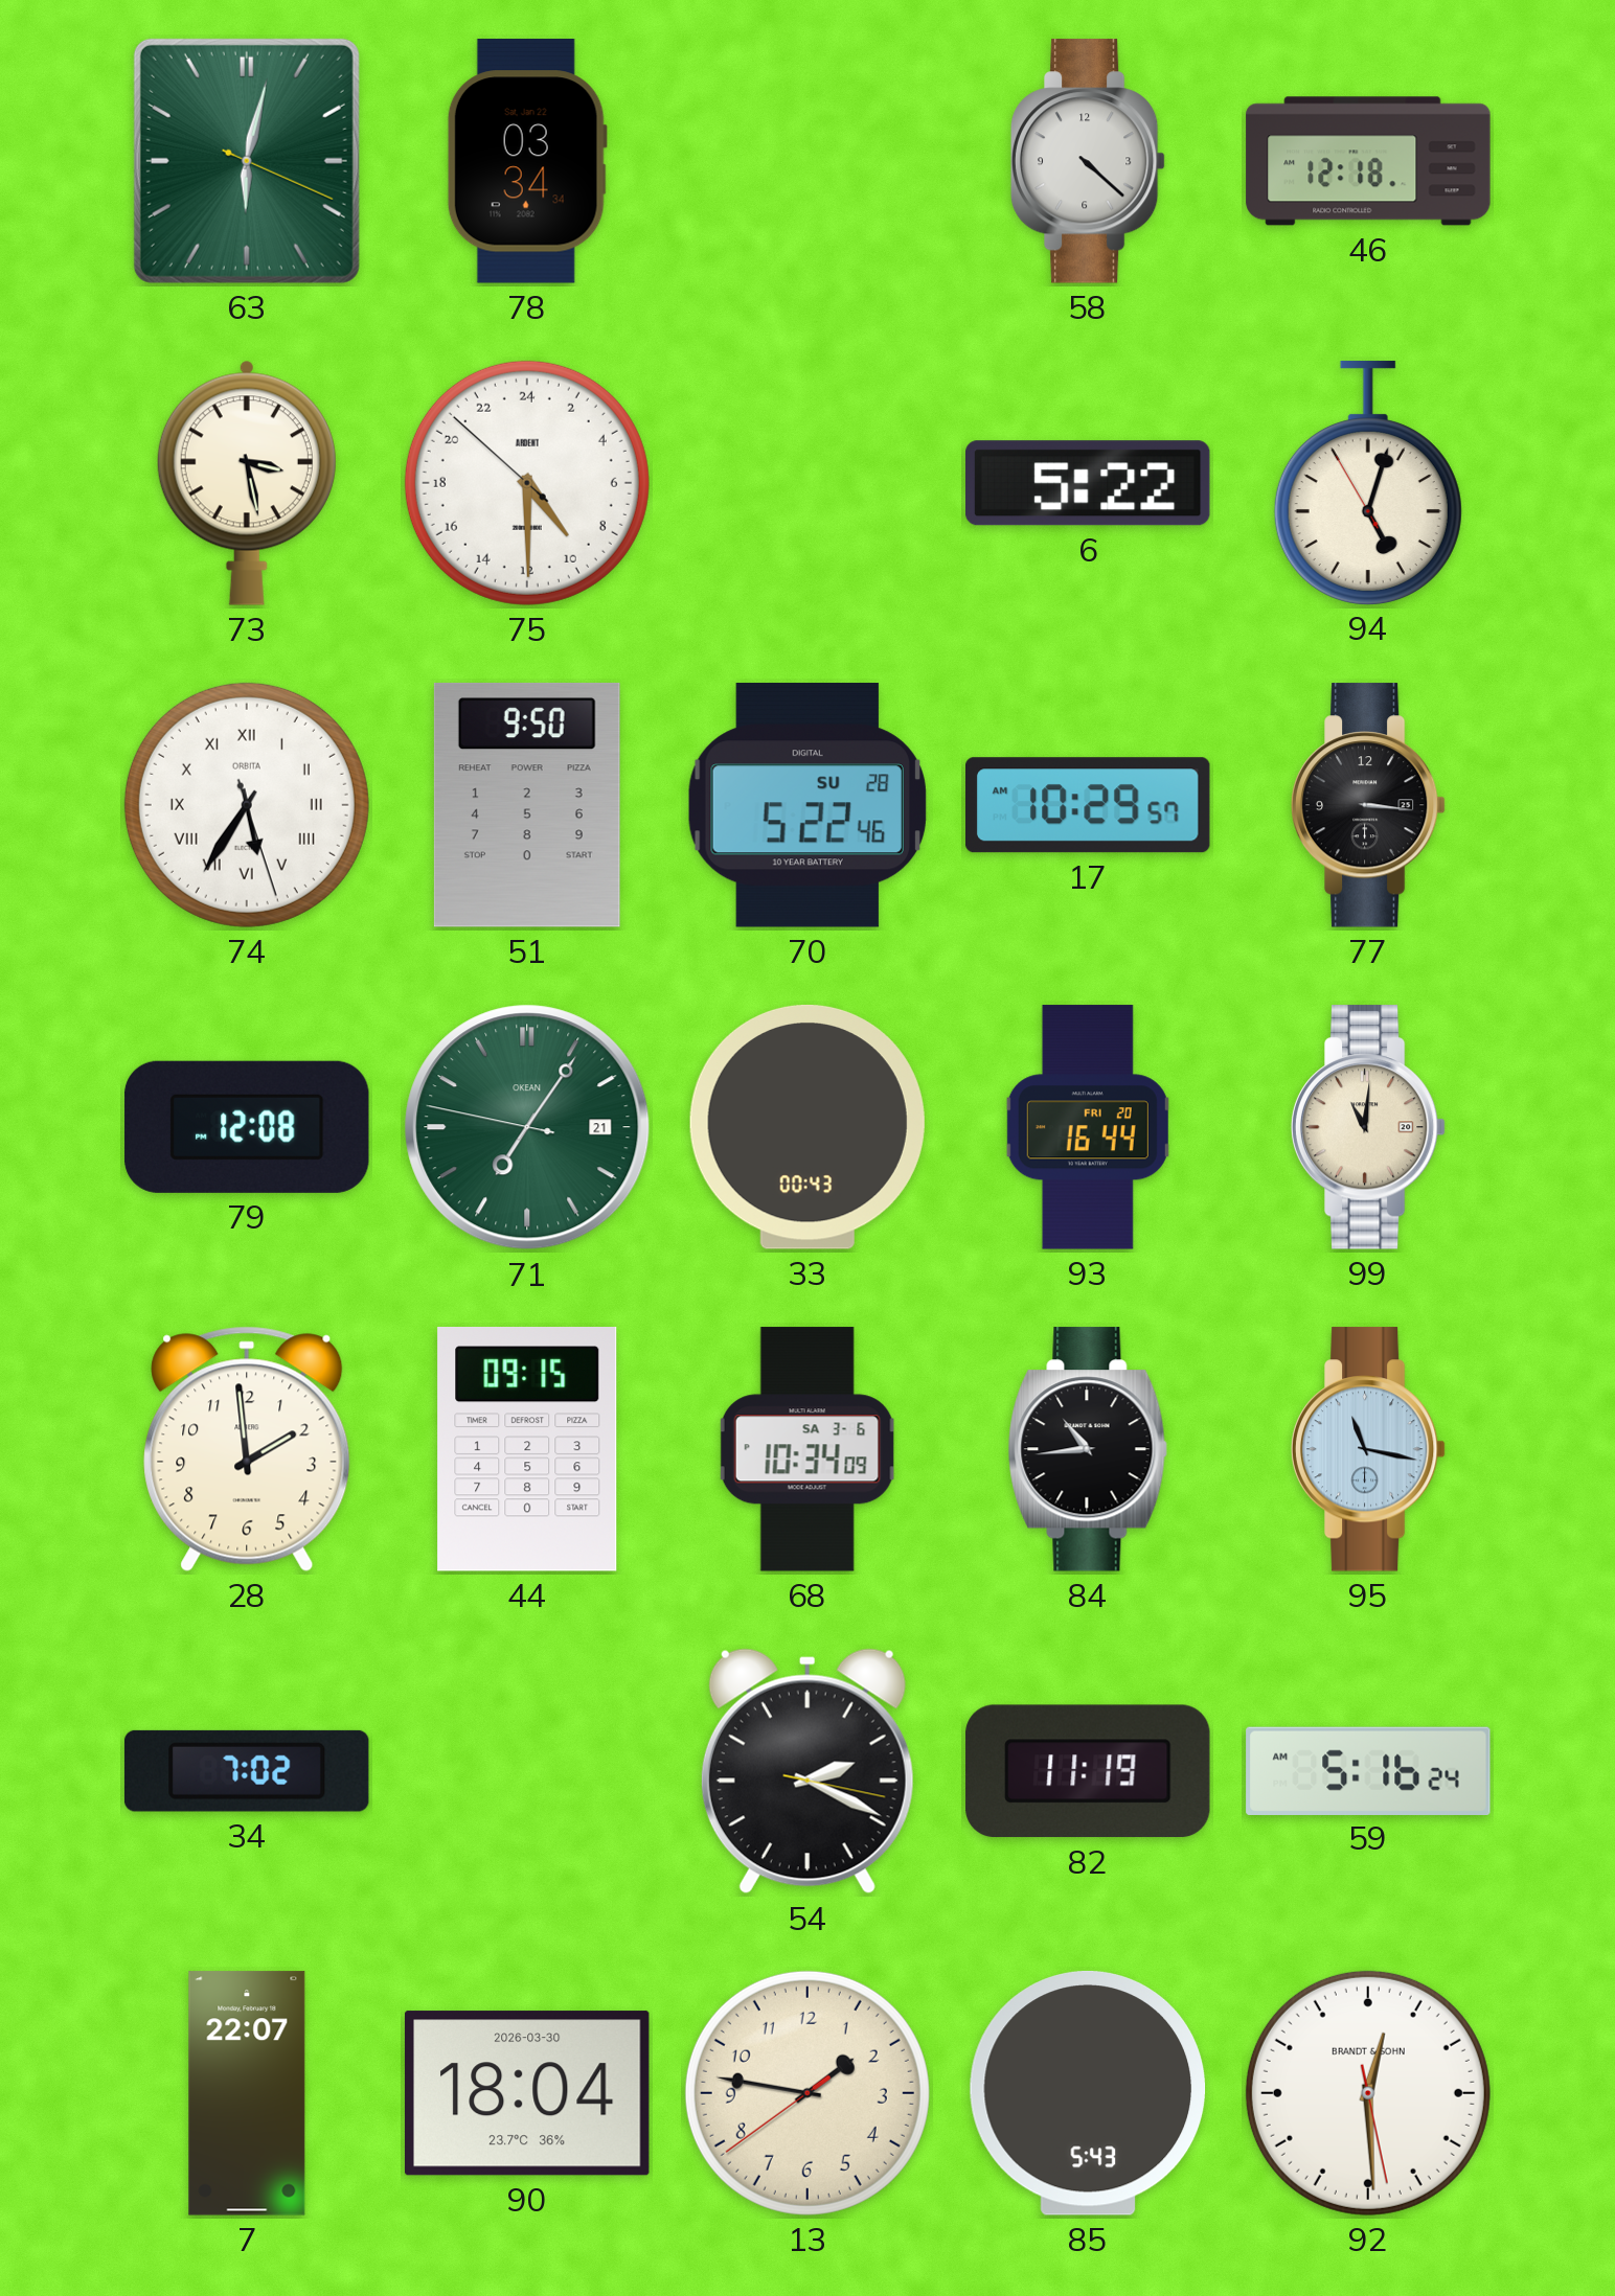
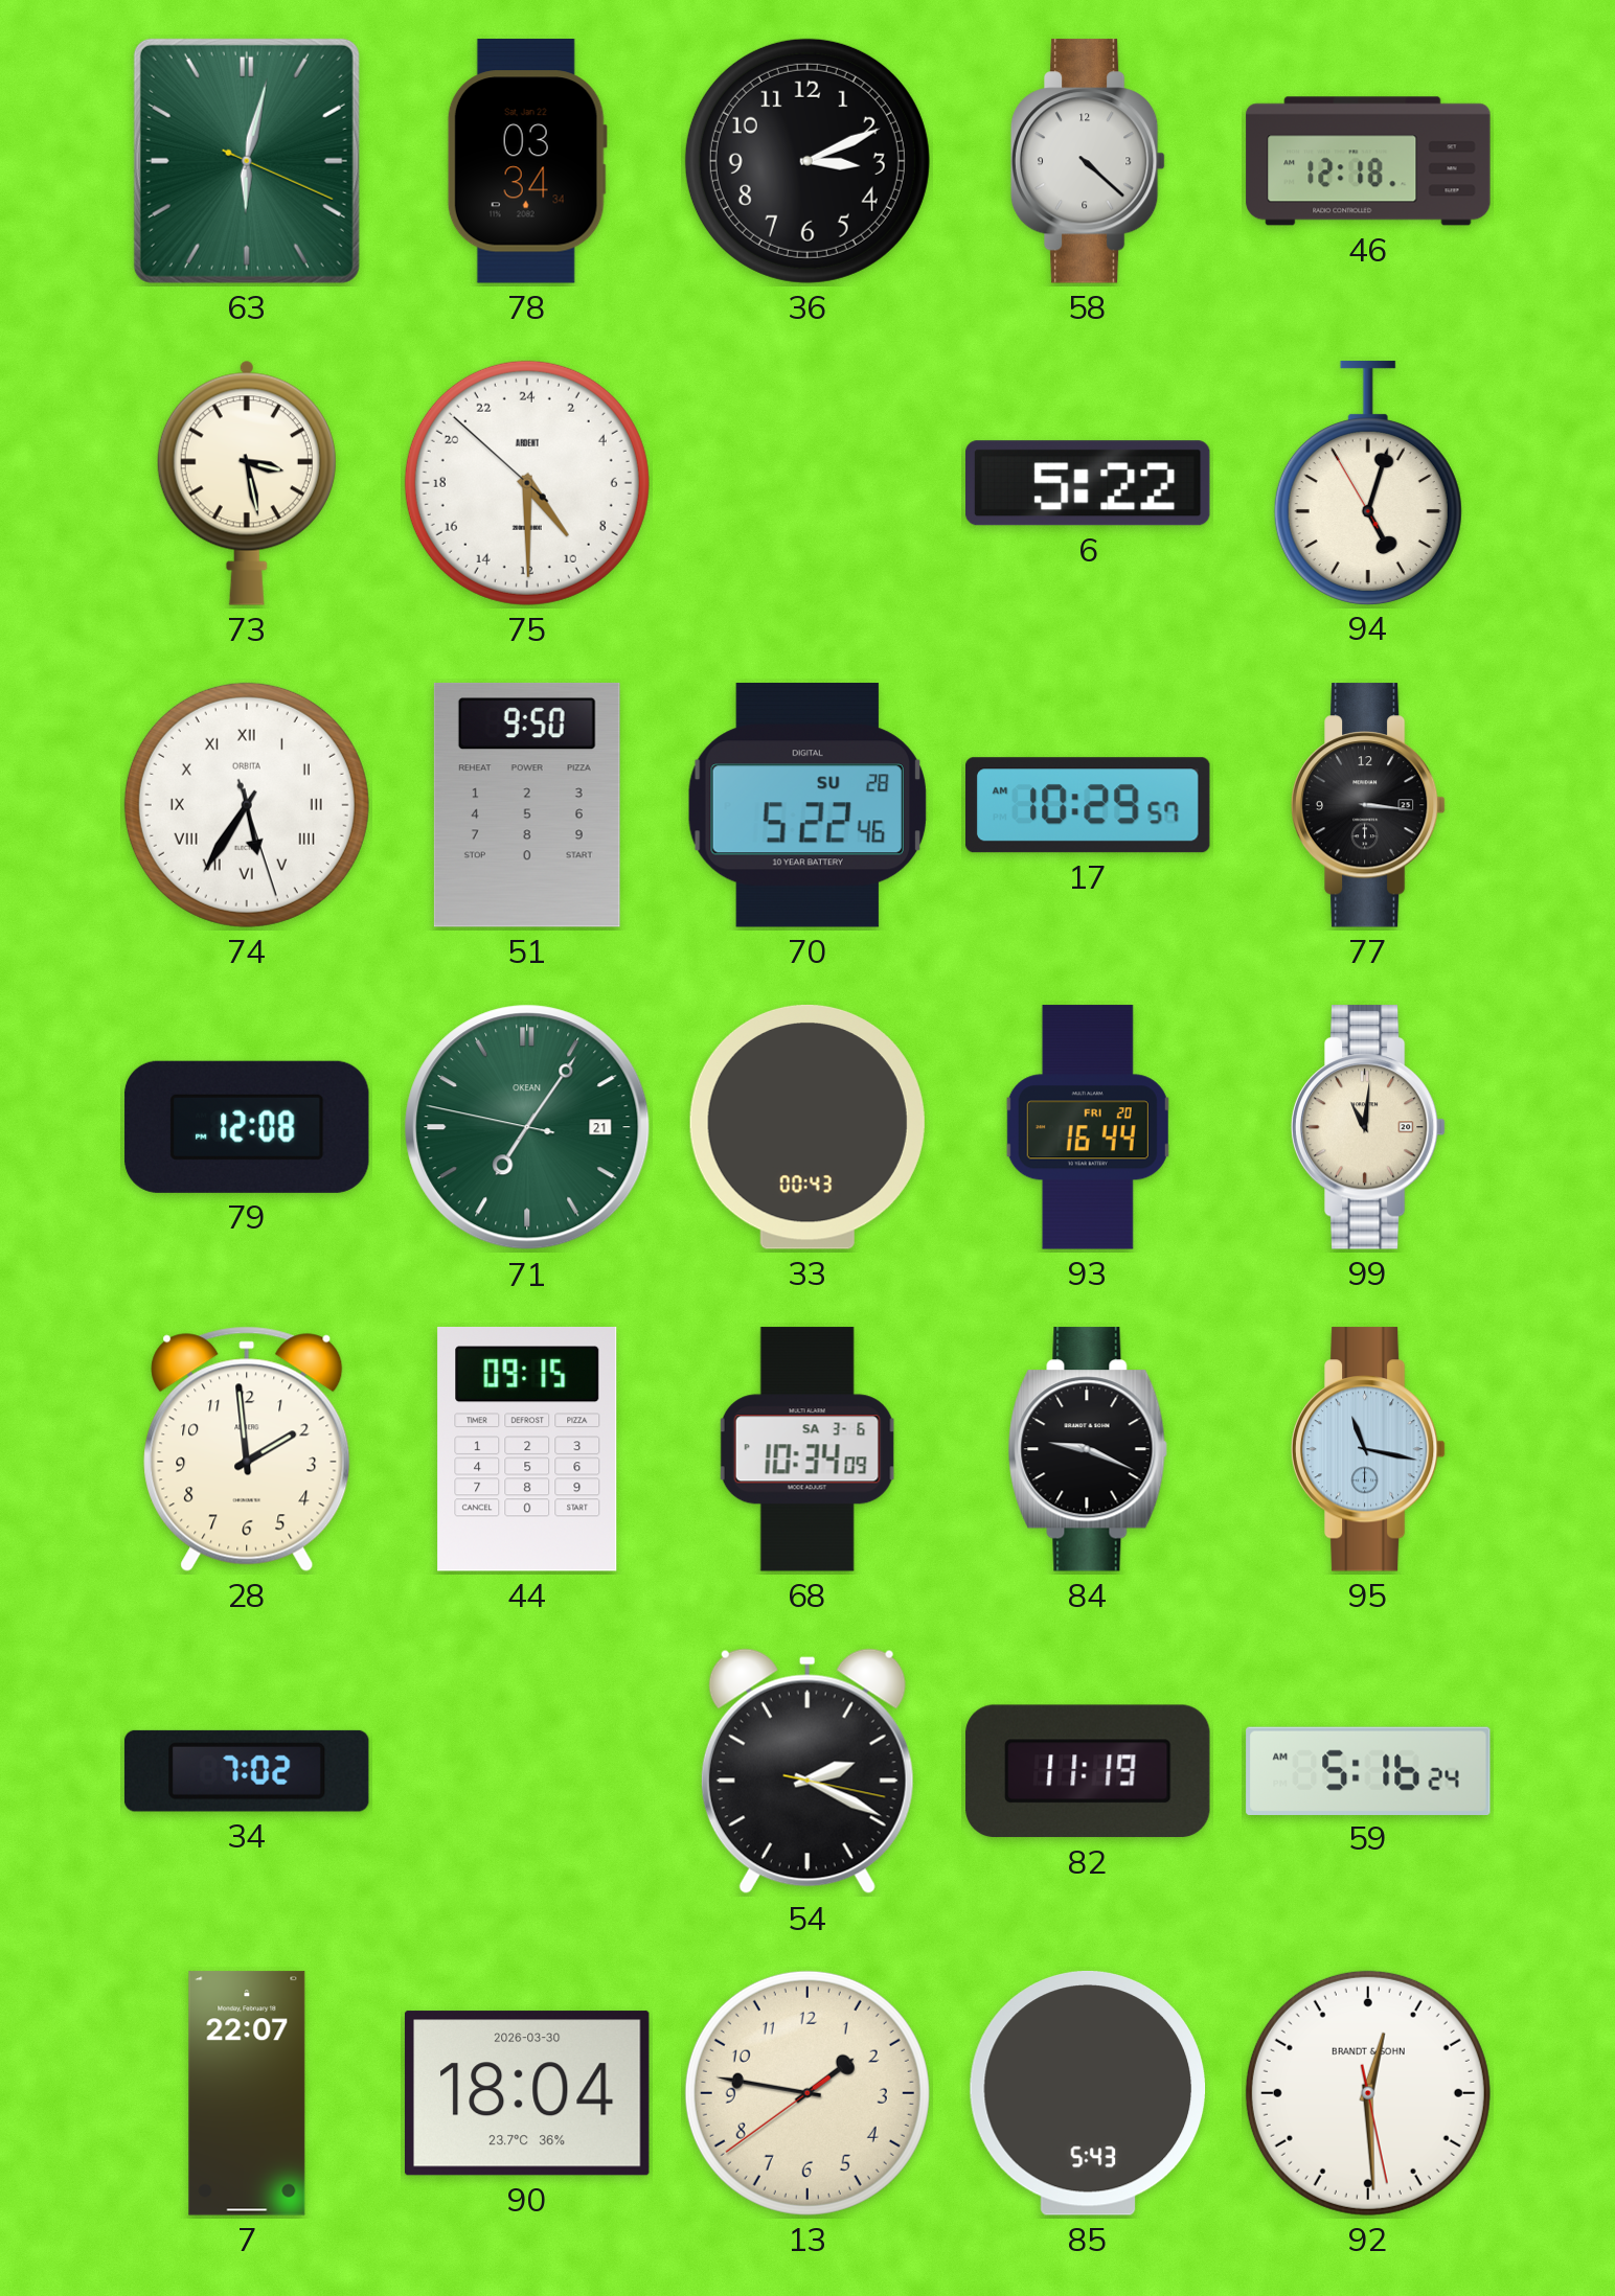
36: none -> 3:11
84: 10:44 -> 9:19
